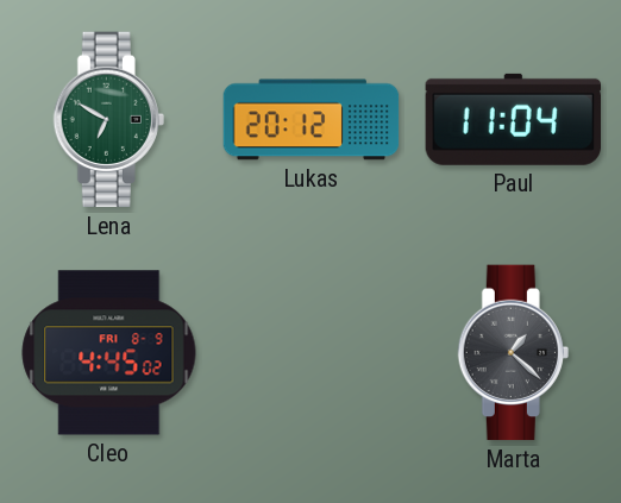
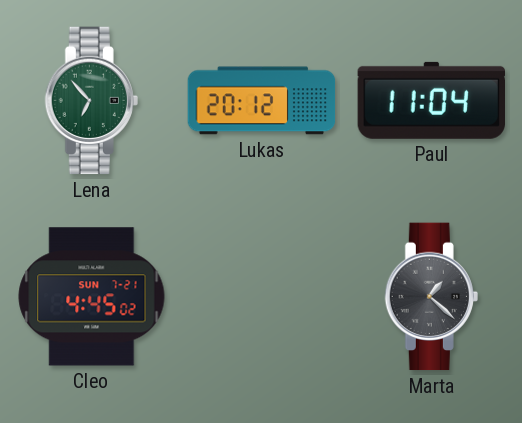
Lena: 6:50 -> 6:53
Cleo date: FRI 8-9 -> SUN 7-21
